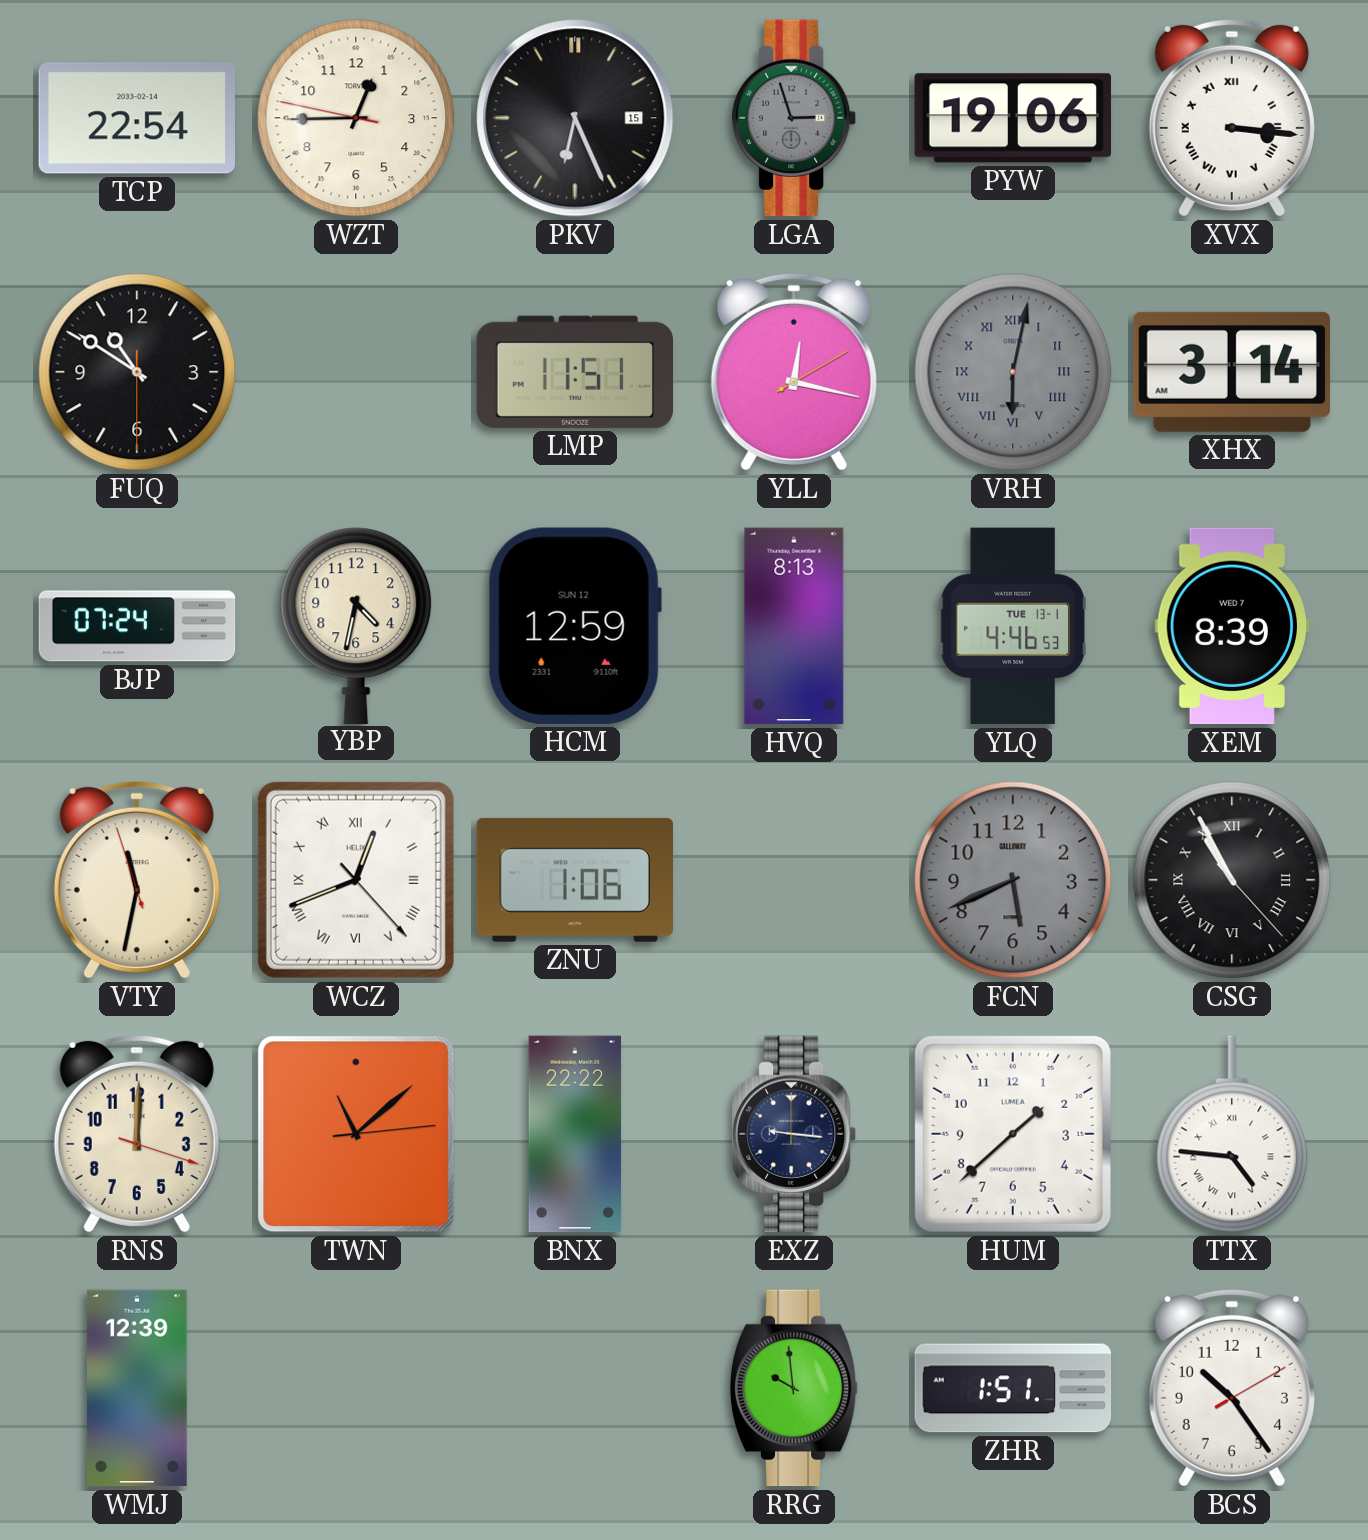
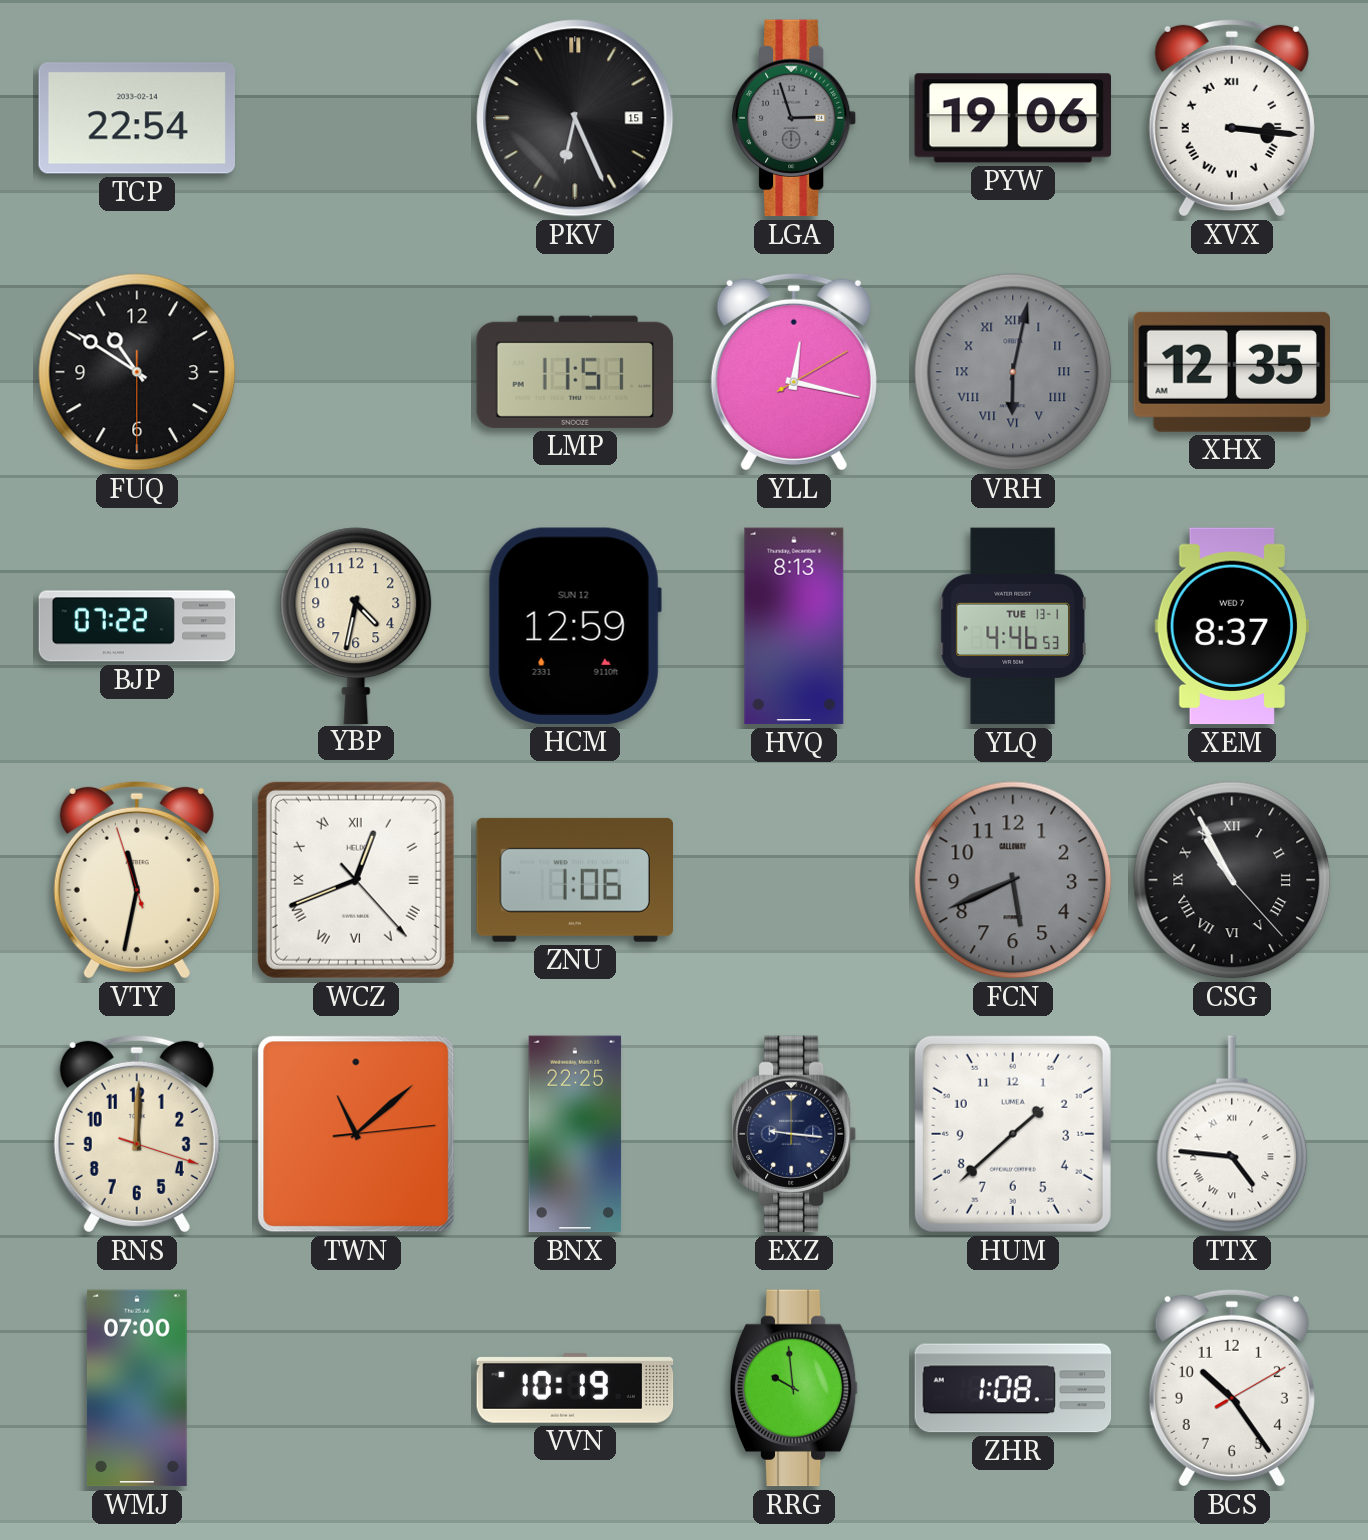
WZT: 12:44 -> none
XHX: 3:14 -> 12:35
BJP: 07:24 -> 07:22
XEM: 8:39 -> 8:37
BNX: 22:22 -> 22:25
WMJ: 12:39 -> 07:00
VVN: none -> 10:19
ZHR: 1:51 -> 1:08
